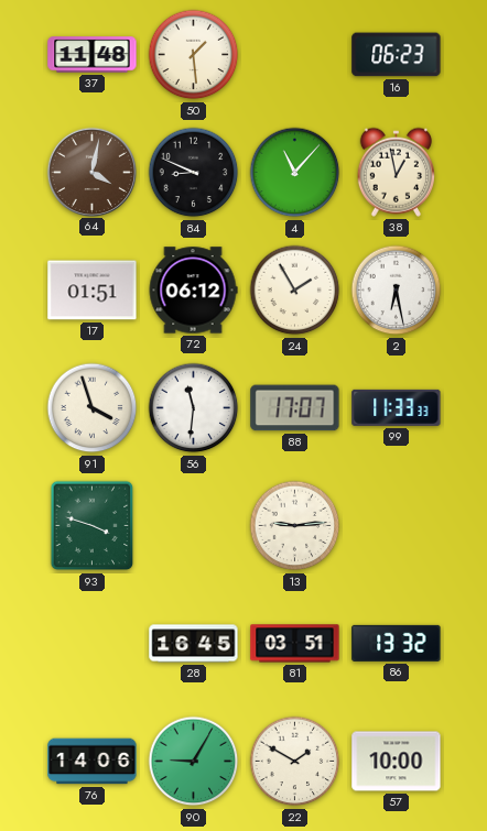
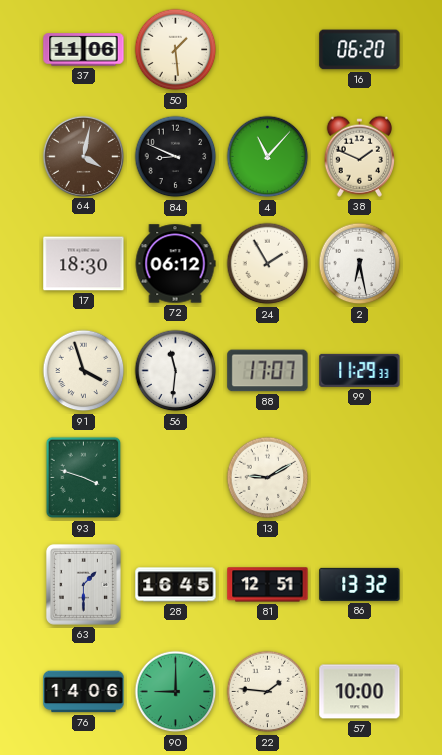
37: 11:48 -> 11:06
16: 06:23 -> 06:20
38: 12:58 -> 1:49
17: 01:51 -> 18:30
99: 11:33 -> 11:29
13: 9:14 -> 9:10
63: none -> 1:30
81: 03:51 -> 12:51
90: 9:05 -> 9:00
22: 1:50 -> 1:46
